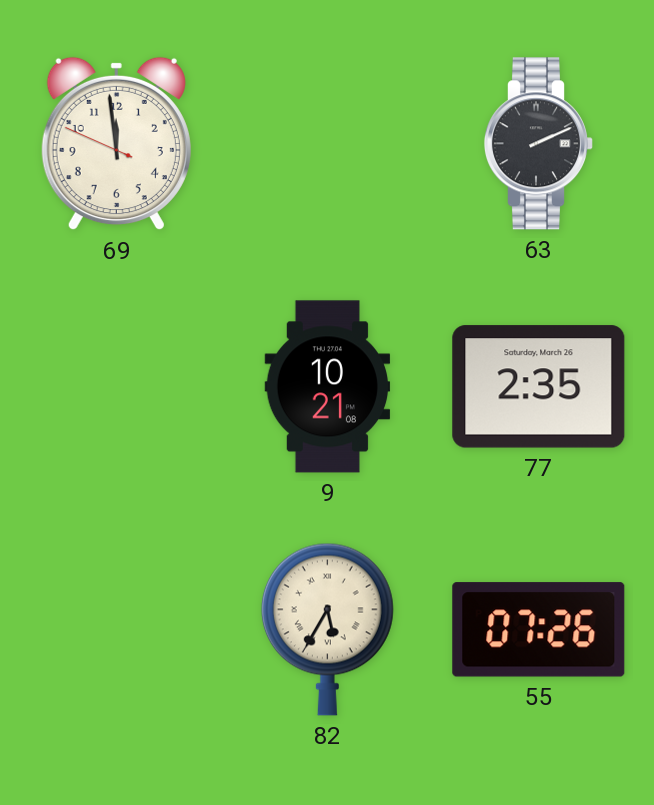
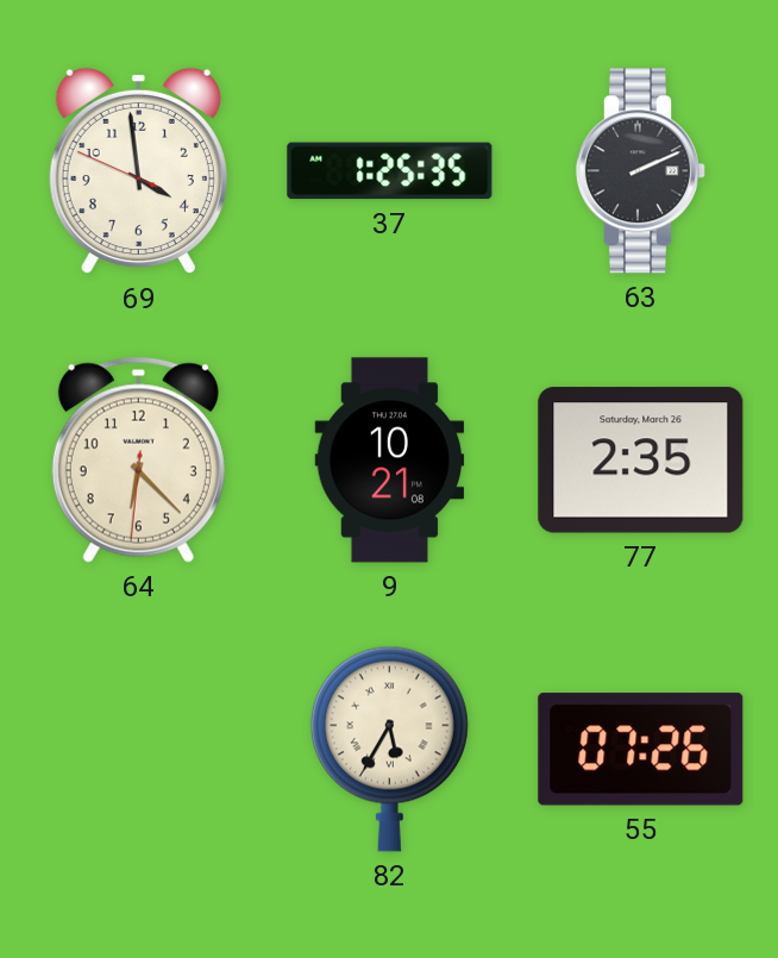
69: 11:58 -> 3:58
37: none -> 1:25
64: none -> 6:22
